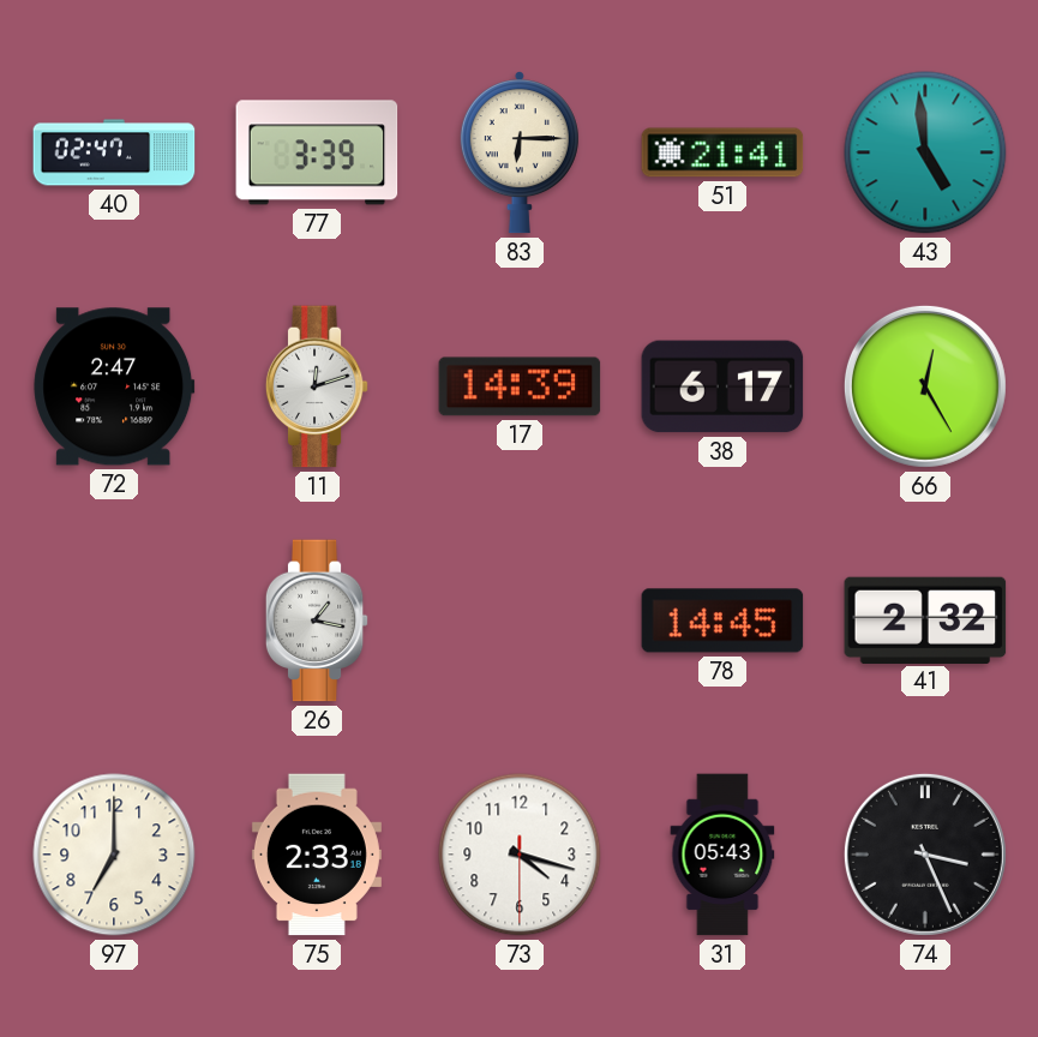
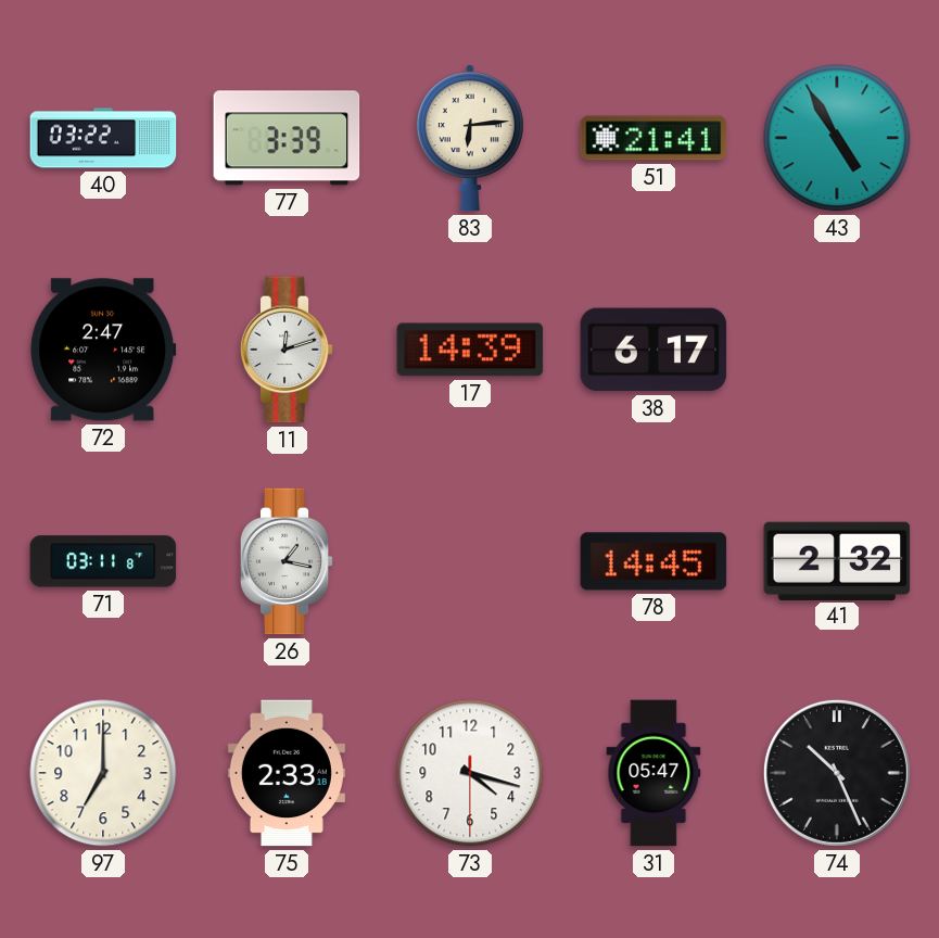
40: 02:47 -> 03:22
83: 6:15 -> 6:14
43: 4:59 -> 4:55
66: 12:25 -> none
71: none -> 03:11
31: 05:43 -> 05:47
74: 3:26 -> 10:26
